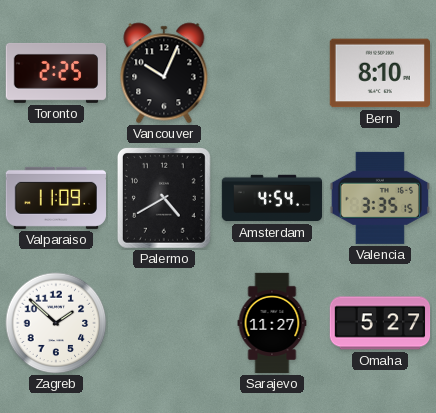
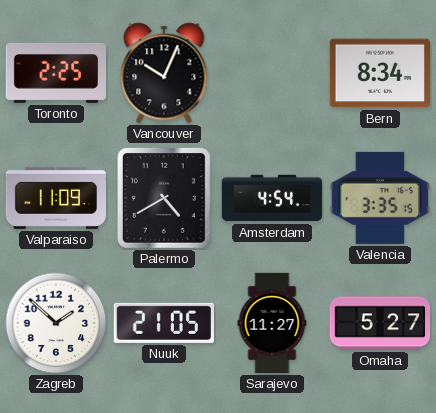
Bern: 8:10 -> 8:34
Nuuk: none -> 21:05
